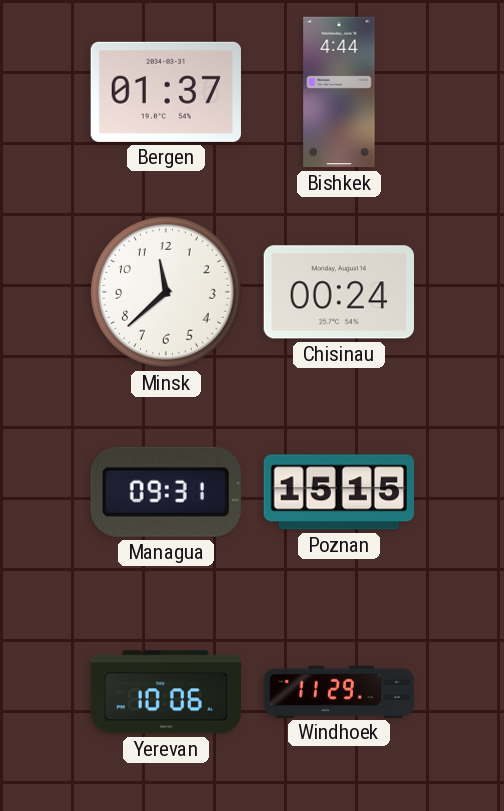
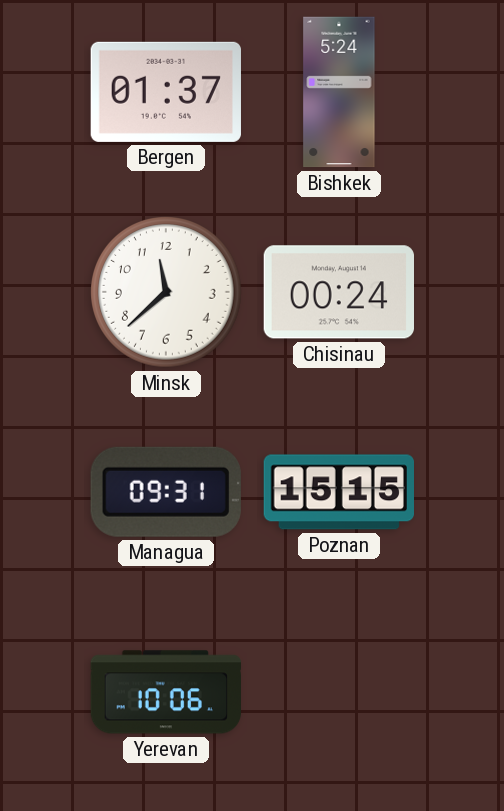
Bishkek: 4:44 -> 5:24
Windhoek: 11:29 -> none
